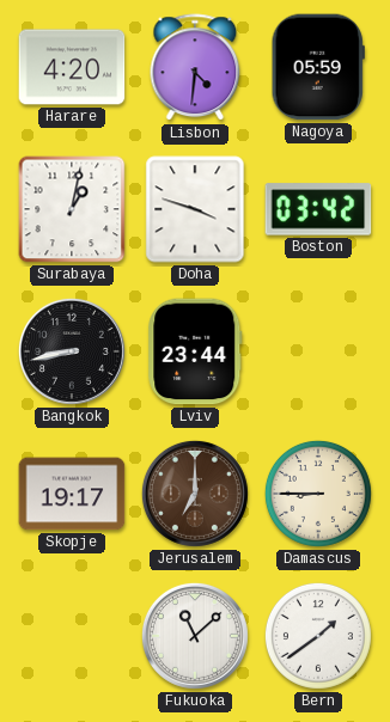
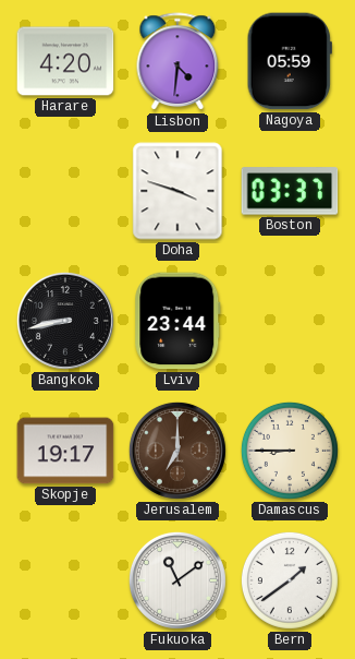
Surabaya: 1:02 -> none
Boston: 03:42 -> 03:37
Fukuoka: 11:08 -> 11:09
